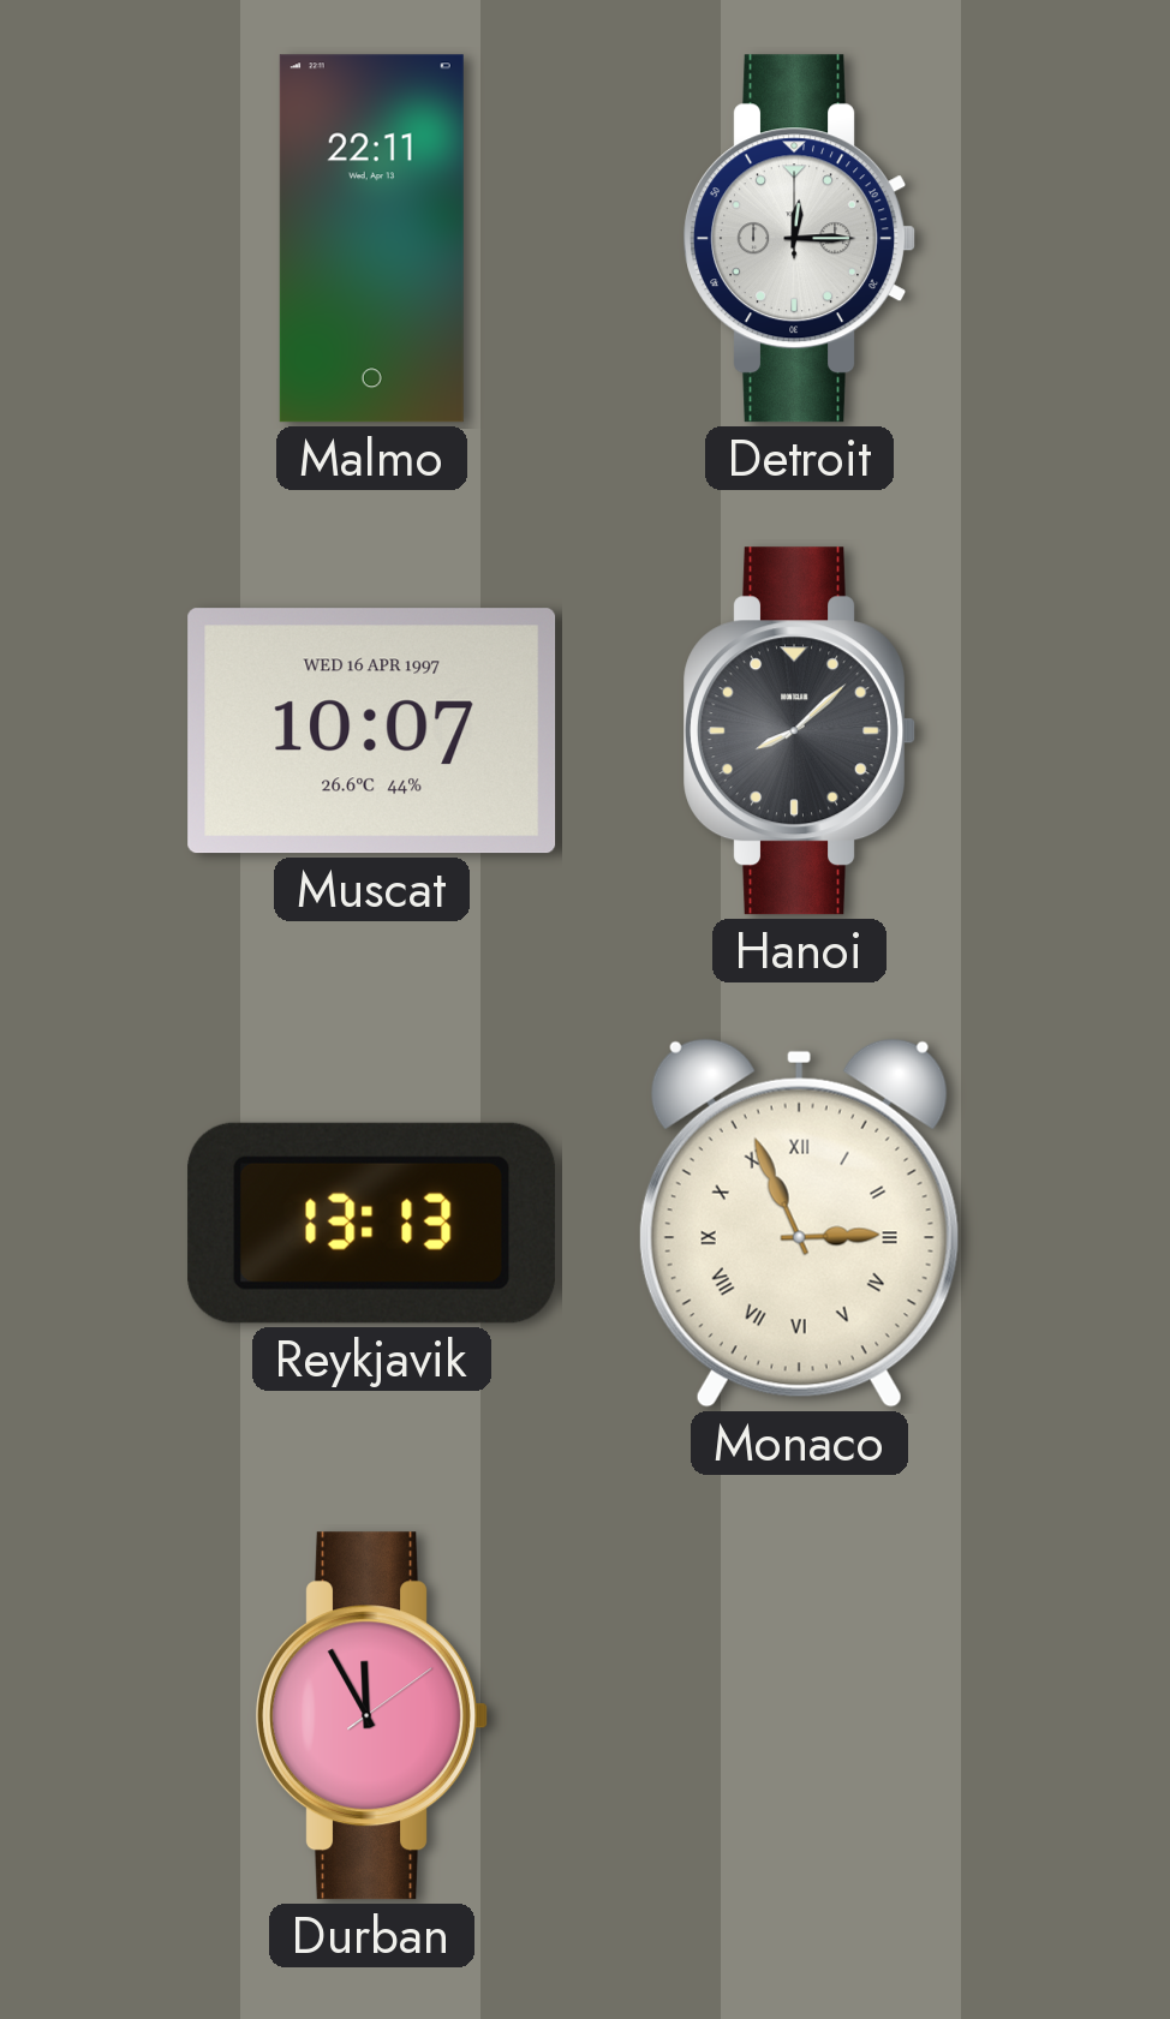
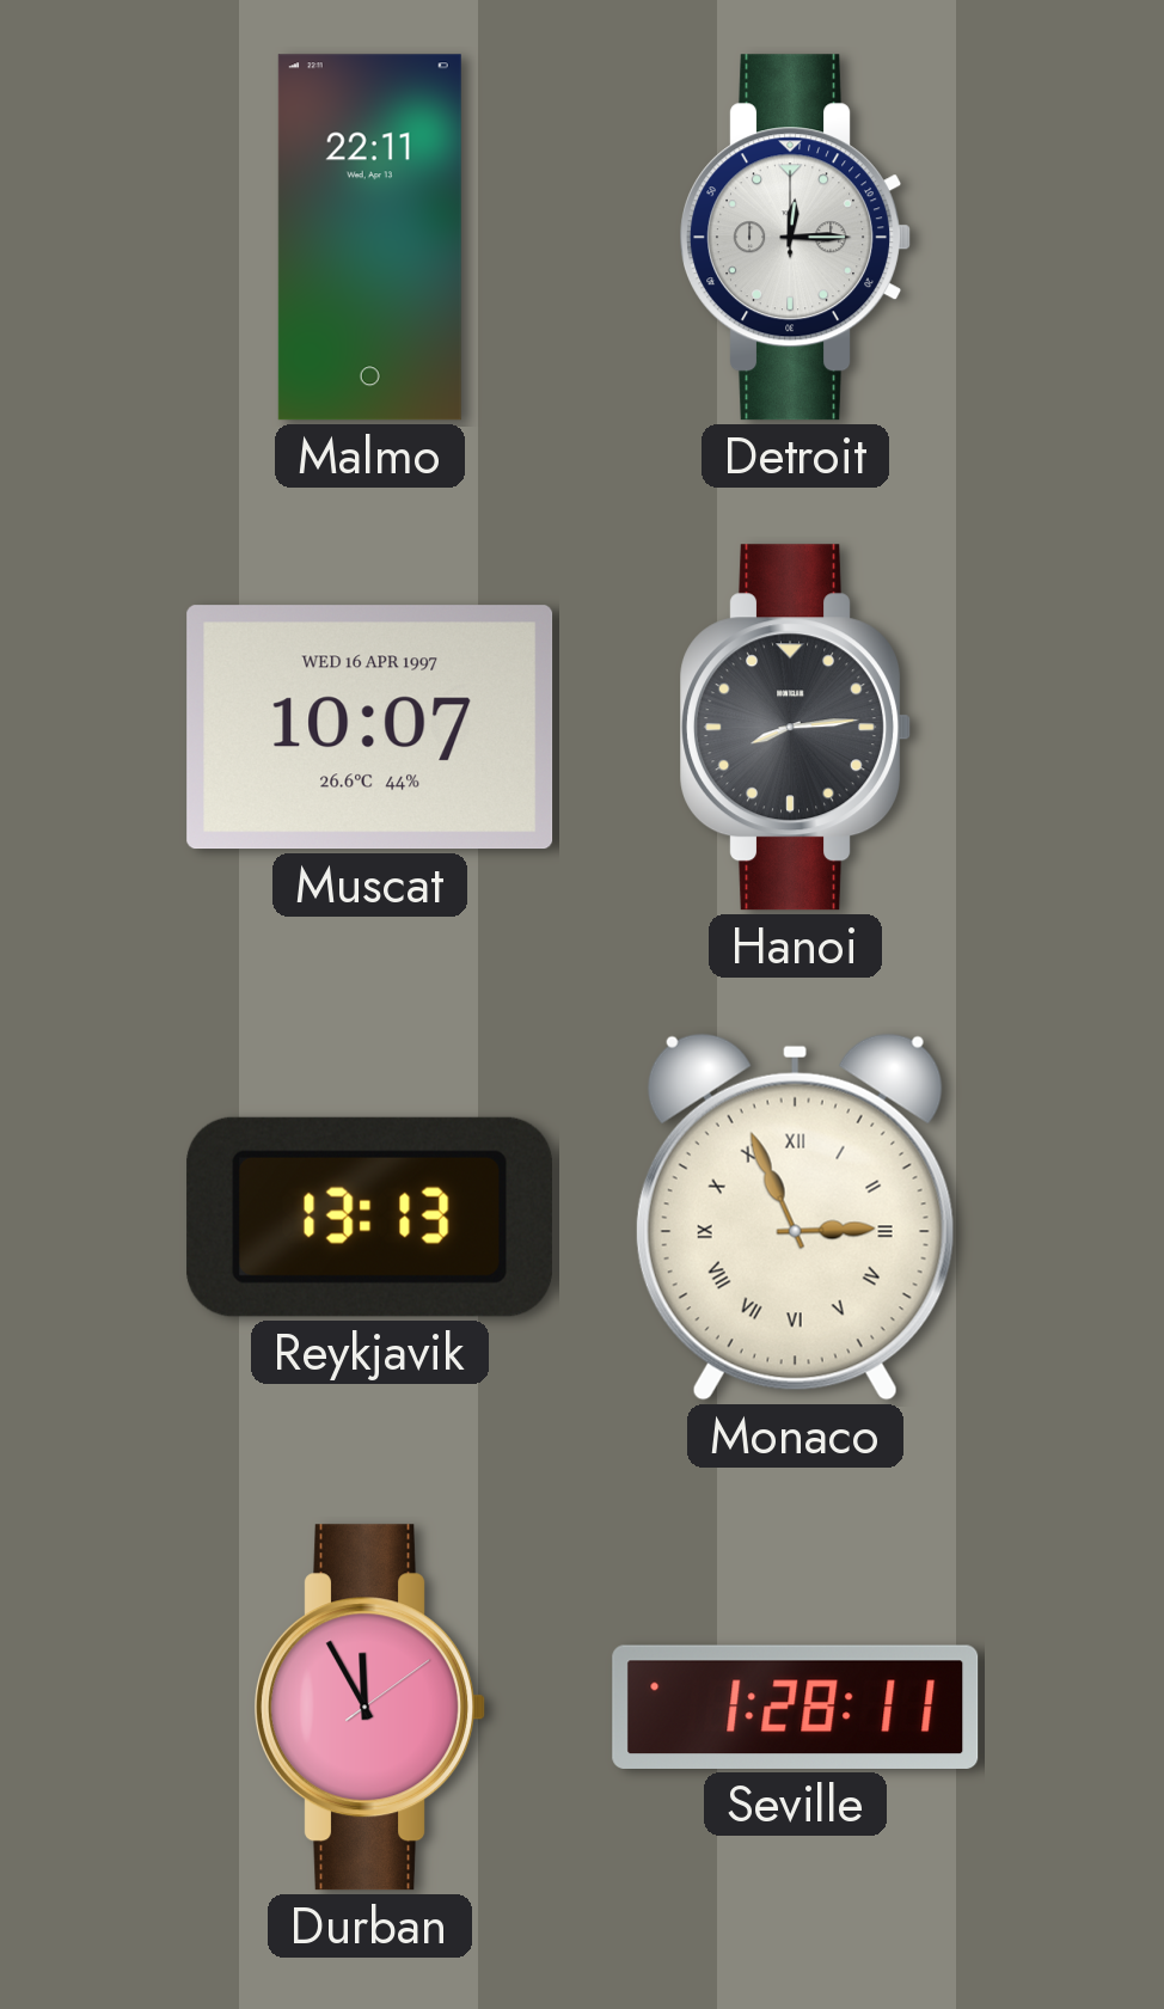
Hanoi: 8:08 -> 8:14
Seville: none -> 1:28
